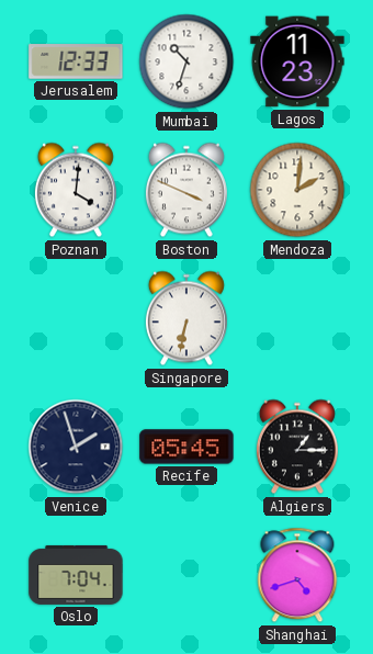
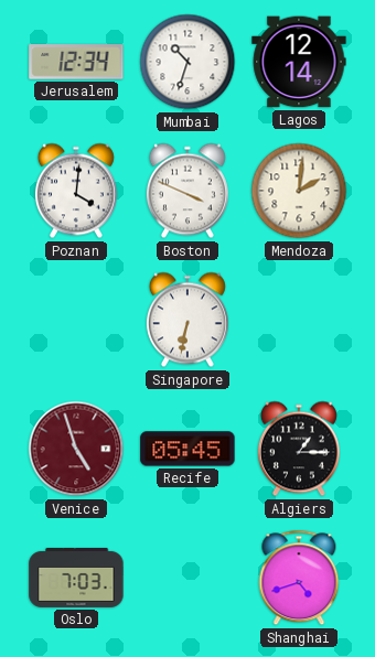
Jerusalem: 12:33 -> 12:34
Lagos: 11:23 -> 12:14
Venice: 1:57 -> 4:57
Venice dial: navy -> burgundy
Oslo: 7:04 -> 7:03
